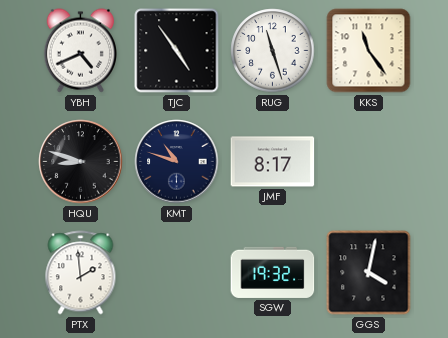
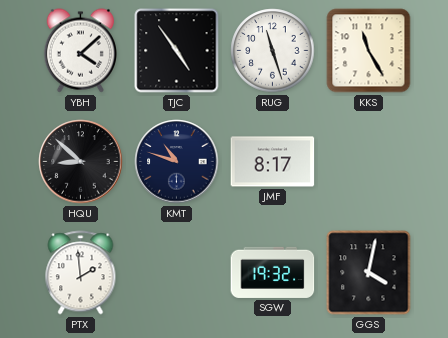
YBH: 4:41 -> 4:08
KKS: 11:24 -> 11:25
HQU: 8:48 -> 8:52
